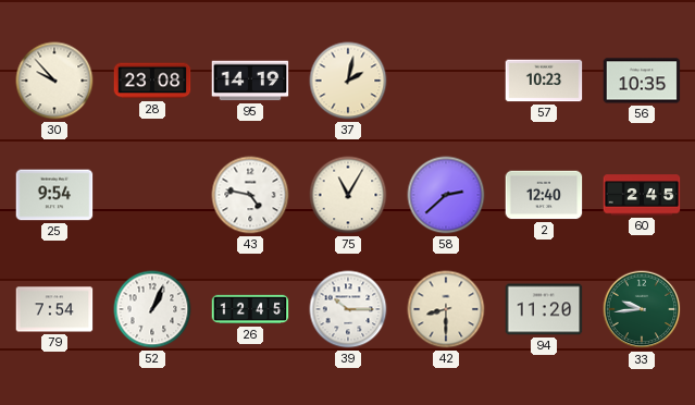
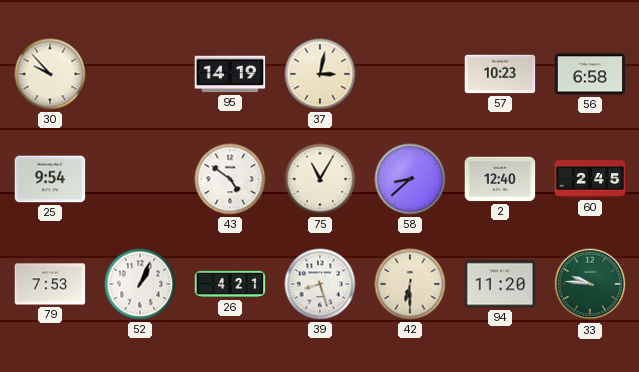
28: 23:08 -> none
37: 2:02 -> 3:02
56: 10:35 -> 6:58
43: 4:47 -> 4:51
58: 2:38 -> 8:38
79: 7:54 -> 7:53
26: 12:45 -> 4:21
39: 10:15 -> 8:27
42: 8:30 -> 6:30
33: 9:44 -> 9:46
